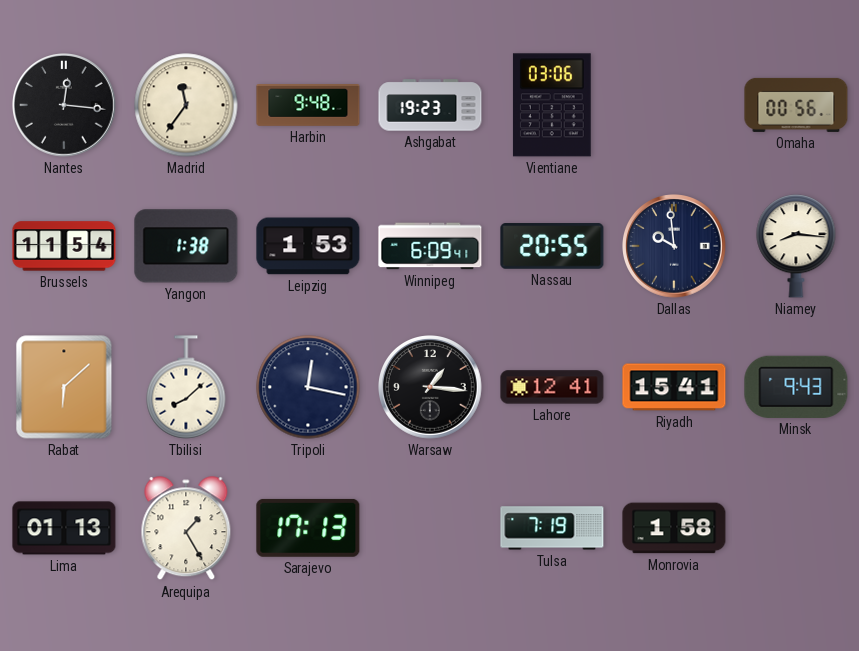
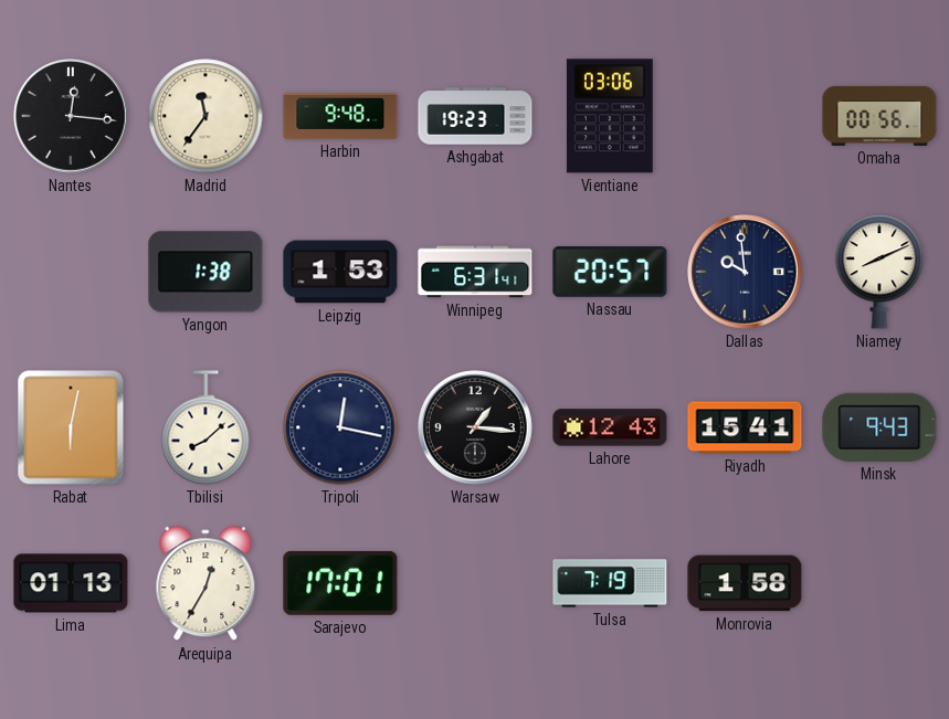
Brussels: 11:54 -> none
Winnipeg: 6:09 -> 6:31
Nassau: 20:55 -> 20:57
Niamey: 8:16 -> 8:11
Rabat: 6:08 -> 6:02
Lahore: 12:41 -> 12:43
Arequipa: 1:25 -> 12:35
Sarajevo: 17:13 -> 17:01
